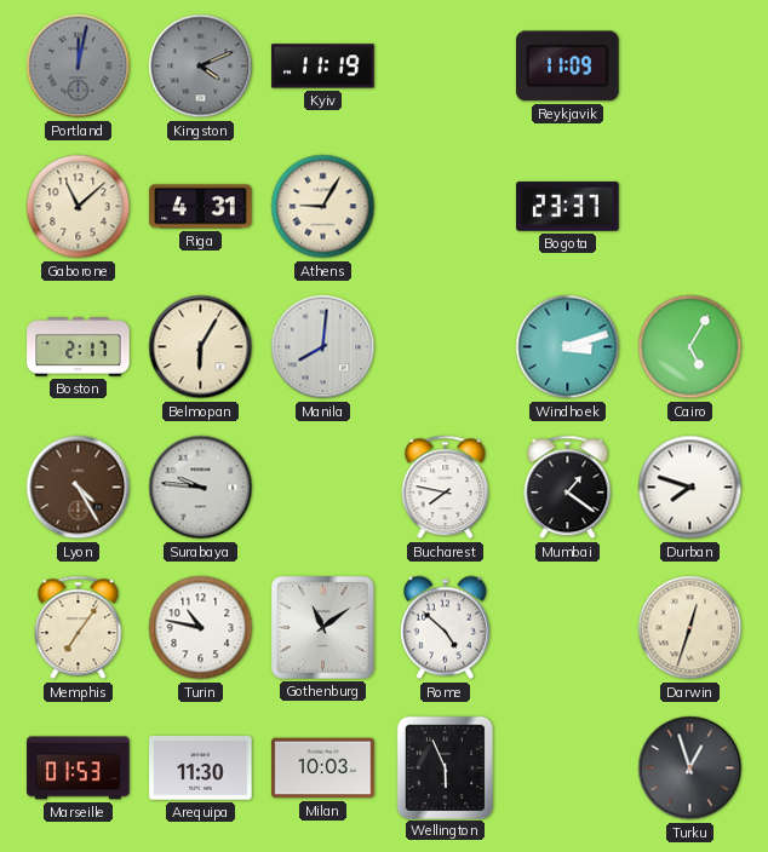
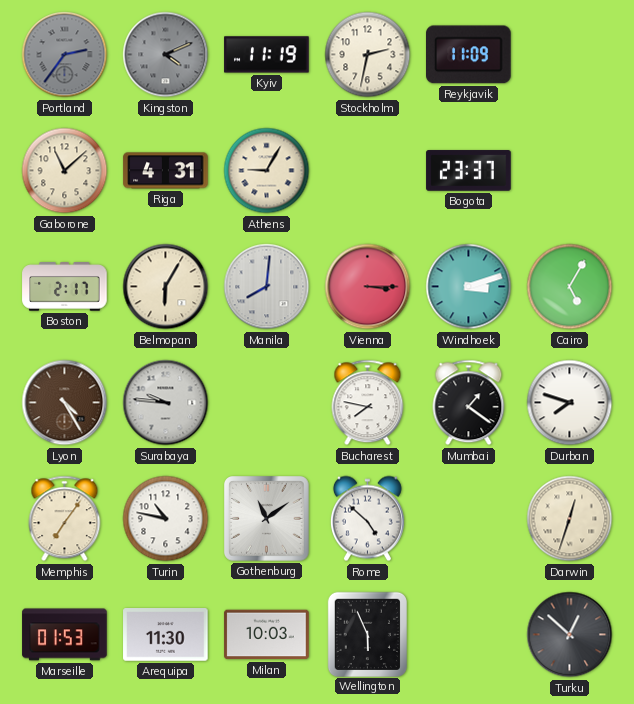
Portland: 12:02 -> 2:36
Stockholm: none -> 2:32
Vienna: none -> 3:15
Turku: 12:57 -> 12:52
